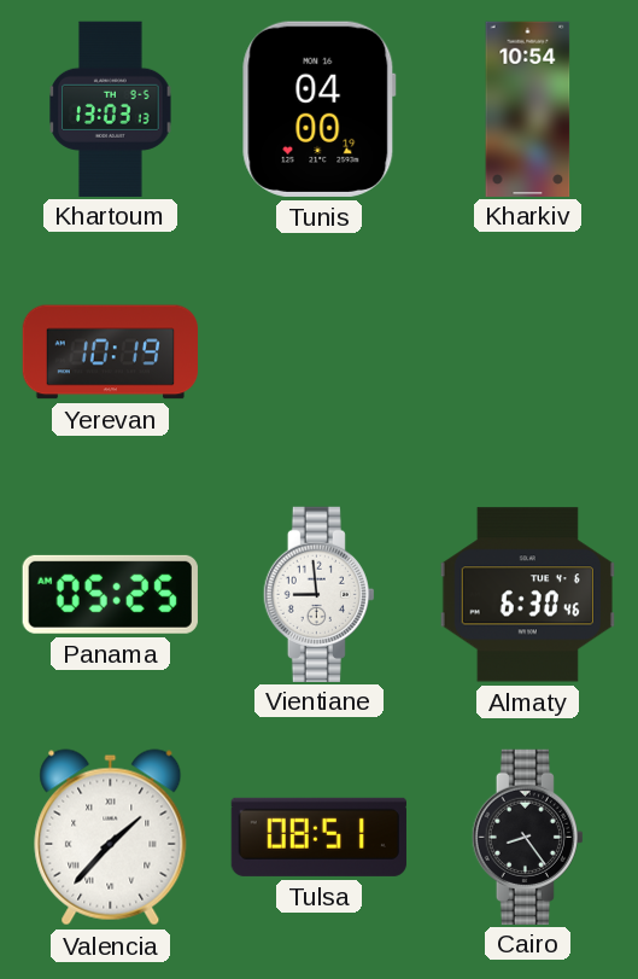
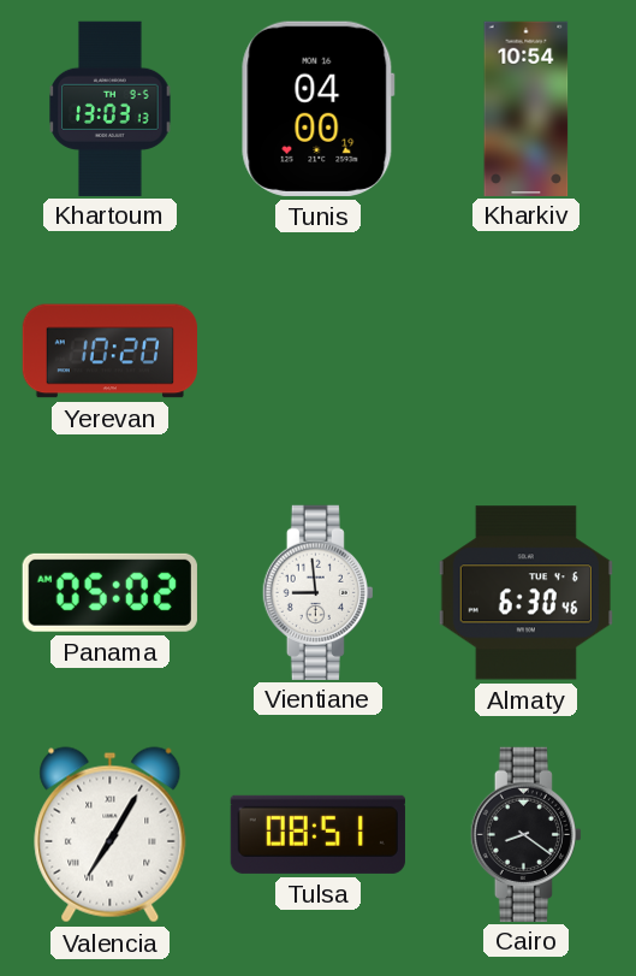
Yerevan: 10:19 -> 10:20
Panama: 05:25 -> 05:02
Valencia: 1:37 -> 7:05
Cairo: 8:24 -> 8:21
